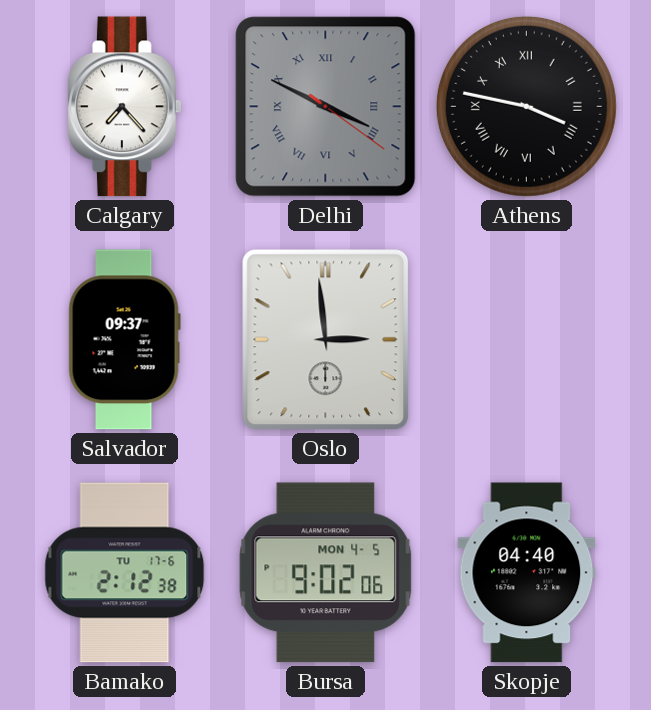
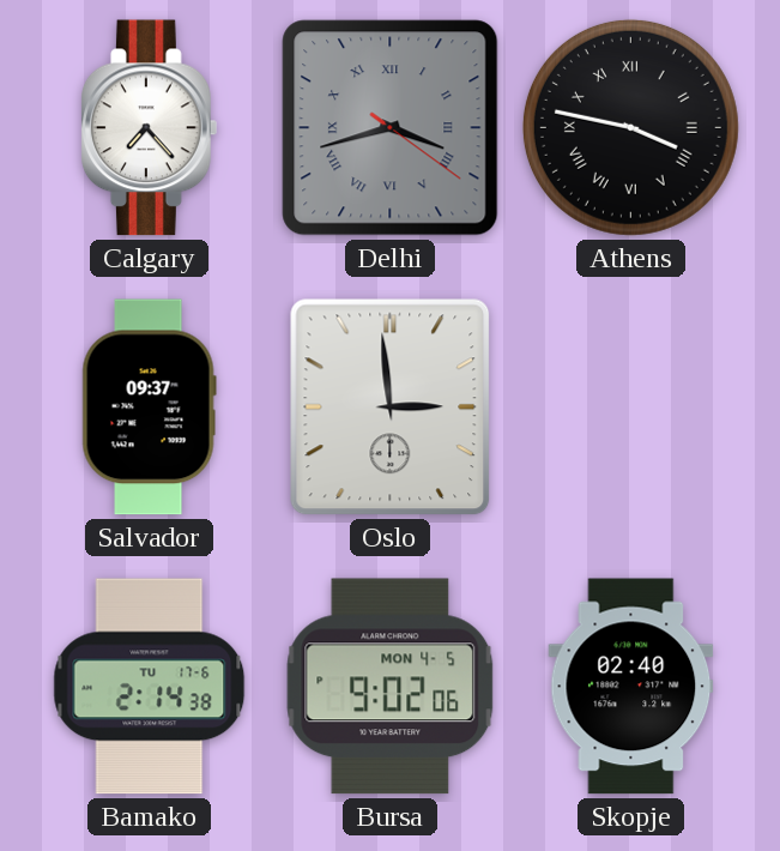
Delhi: 3:49 -> 3:42
Bamako: 2:12 -> 2:14
Skopje: 04:40 -> 02:40
